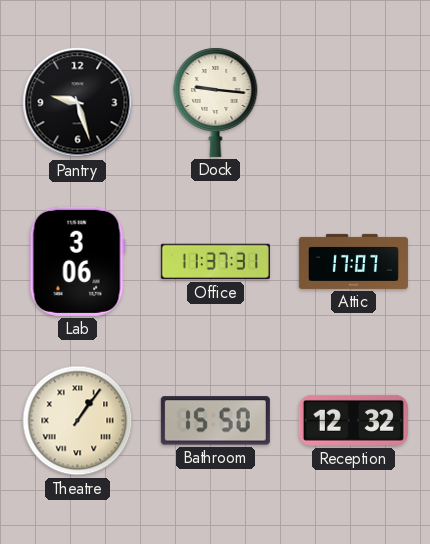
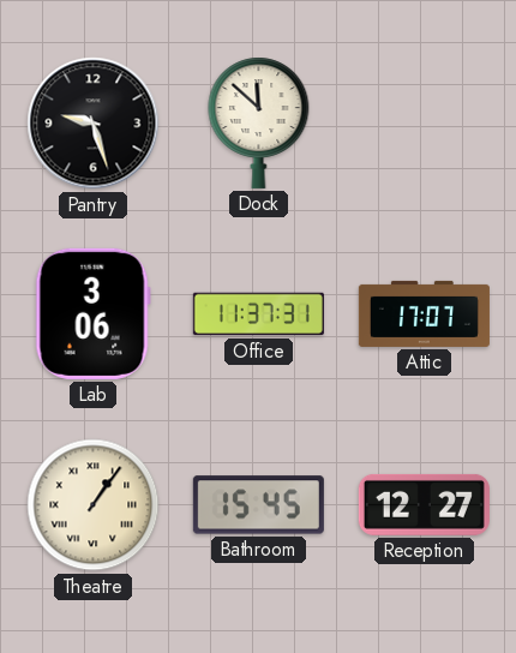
Dock: 9:16 -> 11:52
Bathroom: 15:50 -> 15:45
Reception: 12:32 -> 12:27
